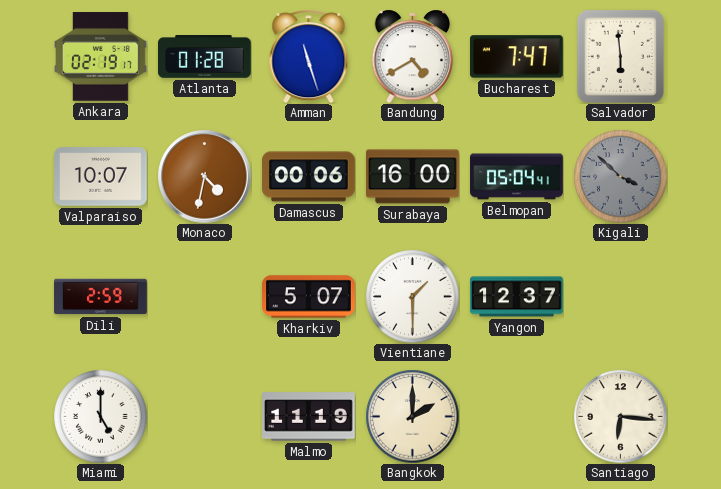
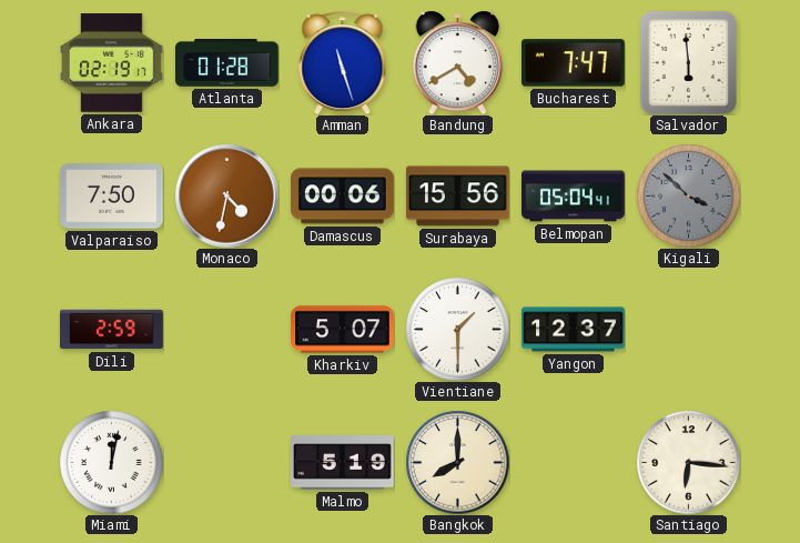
Valparaiso: 10:07 -> 7:50
Surabaya: 16:00 -> 15:56
Miami: 5:00 -> 12:02
Malmo: 11:19 -> 5:19
Bangkok: 2:00 -> 8:00
